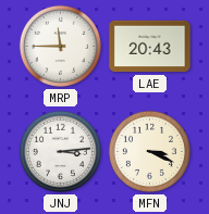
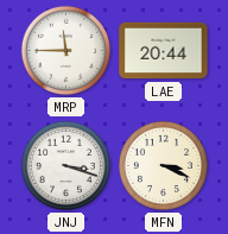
LAE: 20:43 -> 20:44
JNJ: 3:14 -> 3:18
